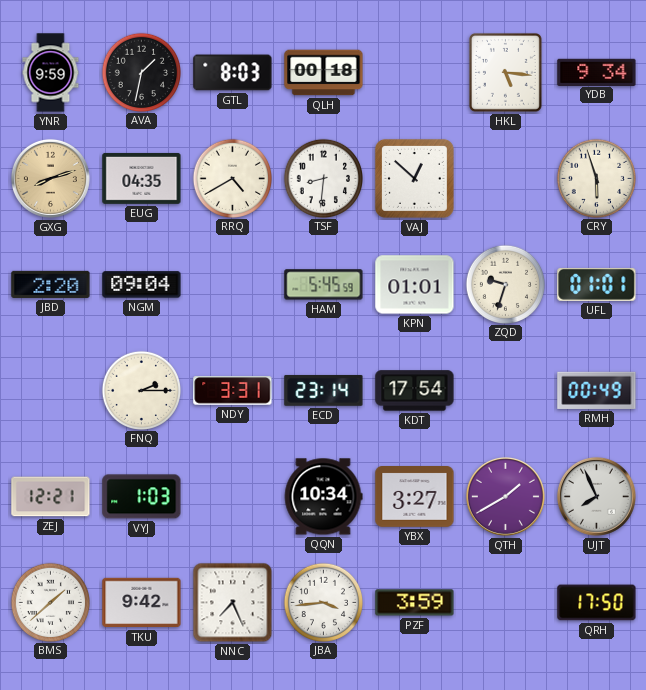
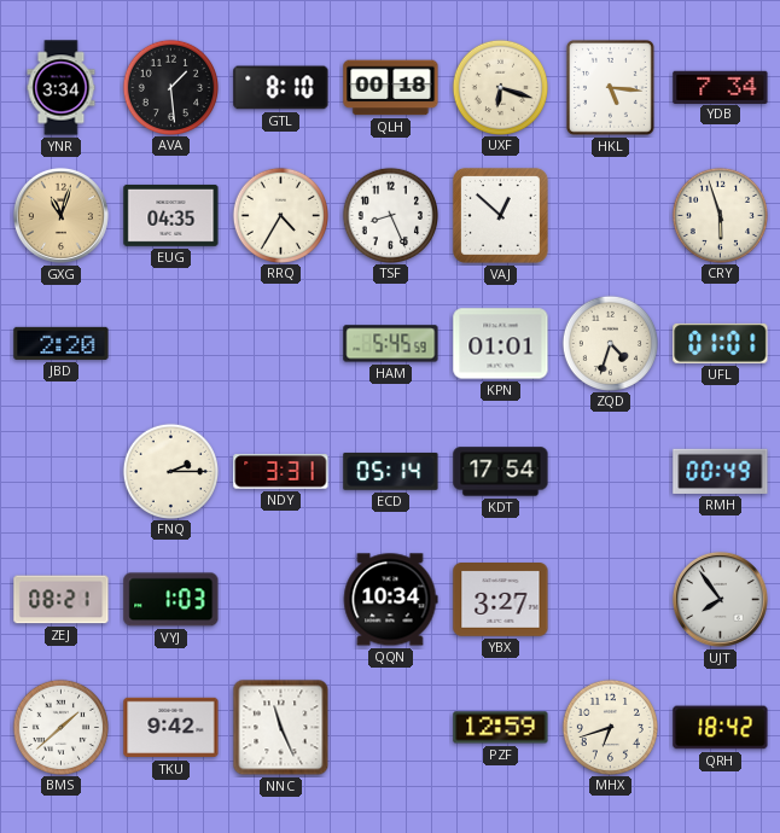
YNR: 9:59 -> 3:34
AVA: 1:32 -> 1:29
GTL: 8:03 -> 8:10
UXF: none -> 6:18
YDB: 9:34 -> 7:34
GXG: 8:12 -> 11:03
RRQ: 4:40 -> 4:35
TSF: 8:31 -> 8:26
NGM: 09:04 -> none
ZQD: 9:33 -> 4:33
ECD: 23:14 -> 05:14
ZEJ: 12:21 -> 08:21
QTH: 1:40 -> none
UJT: 7:56 -> 7:54
NNC: 7:26 -> 11:26
JBA: 3:44 -> none
PZF: 3:59 -> 12:59
MHX: none -> 6:42
QRH: 17:50 -> 18:42
